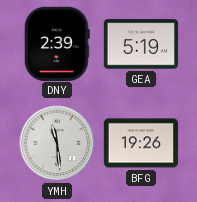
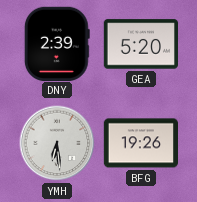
GEA: 5:19 -> 5:20
YMH: 11:29 -> 6:29
